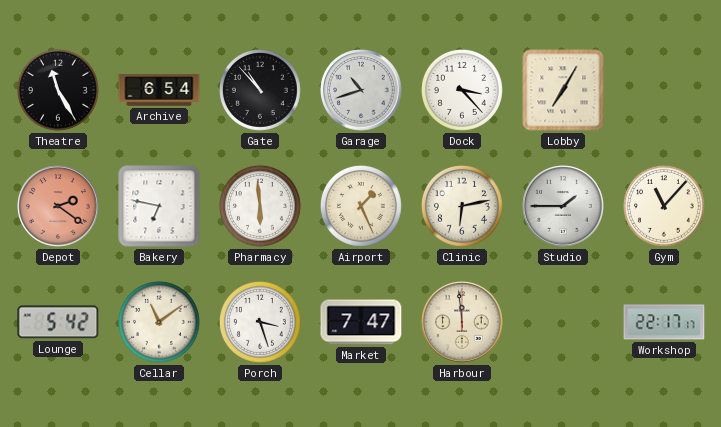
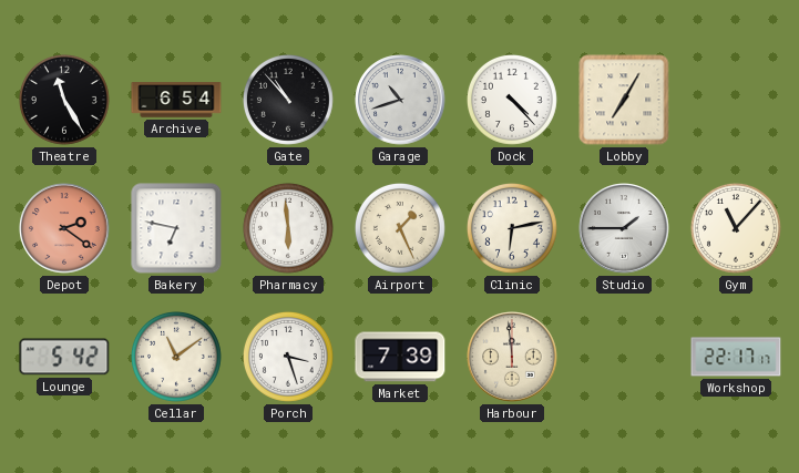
Dock: 3:23 -> 4:23
Market: 7:47 -> 7:39
